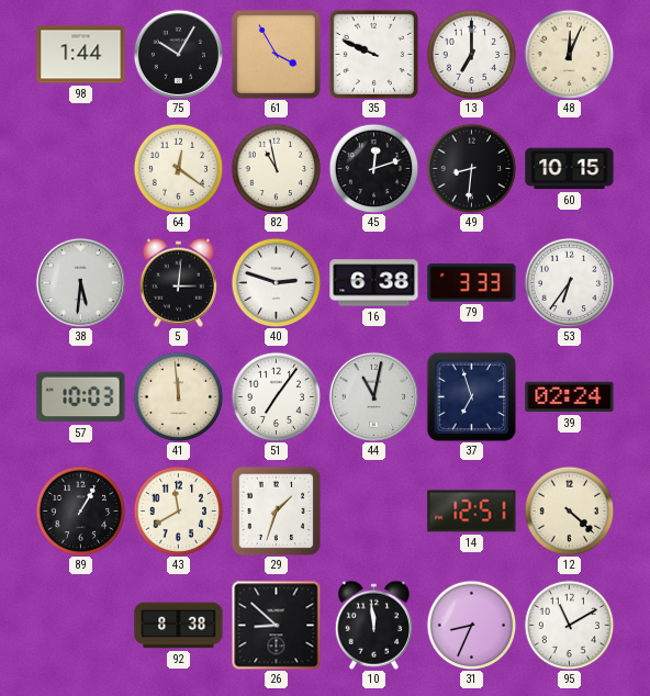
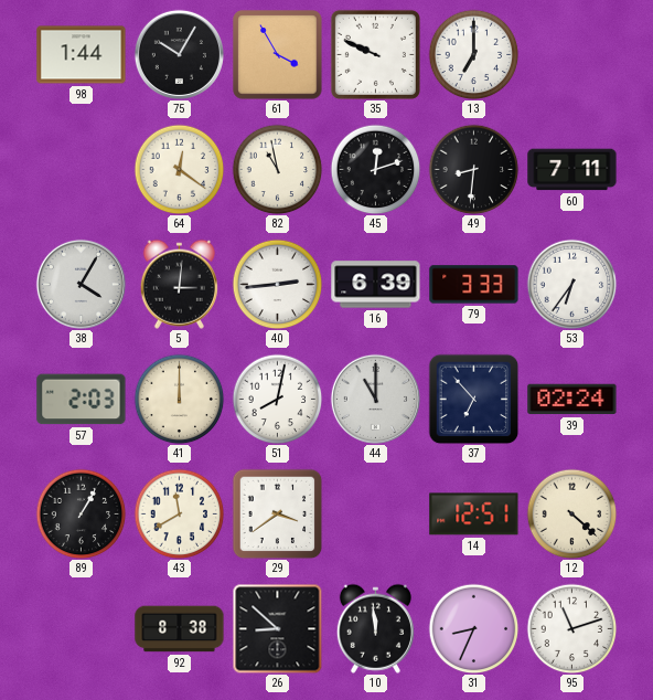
48: 12:04 -> none
60: 10:15 -> 7:11
38: 5:31 -> 4:05
40: 2:48 -> 2:44
16: 6:38 -> 6:39
57: 10:03 -> 2:03
41: 11:59 -> 12:00
51: 7:06 -> 8:02
44: 11:02 -> 11:00
37: 6:57 -> 6:53
29: 1:33 -> 3:39
95: 11:10 -> 11:12
